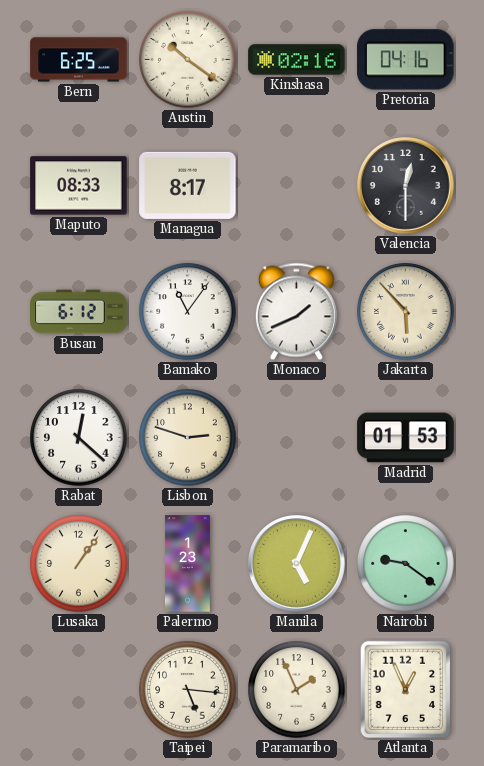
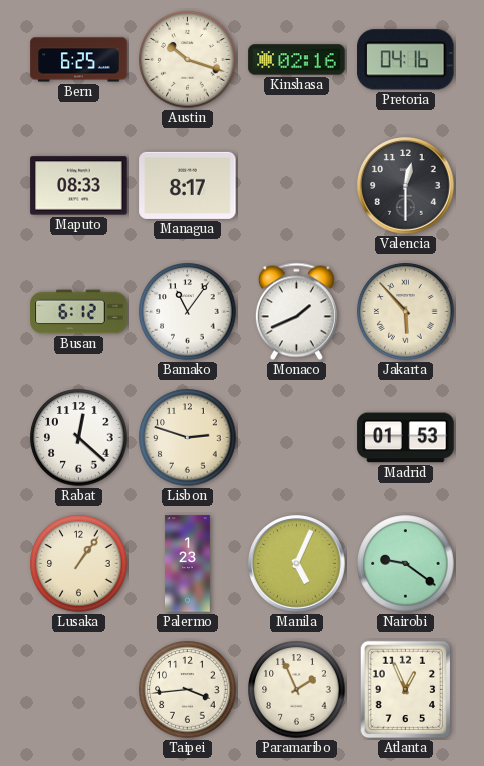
Austin: 10:21 -> 10:18
Taipei: 5:16 -> 3:44
